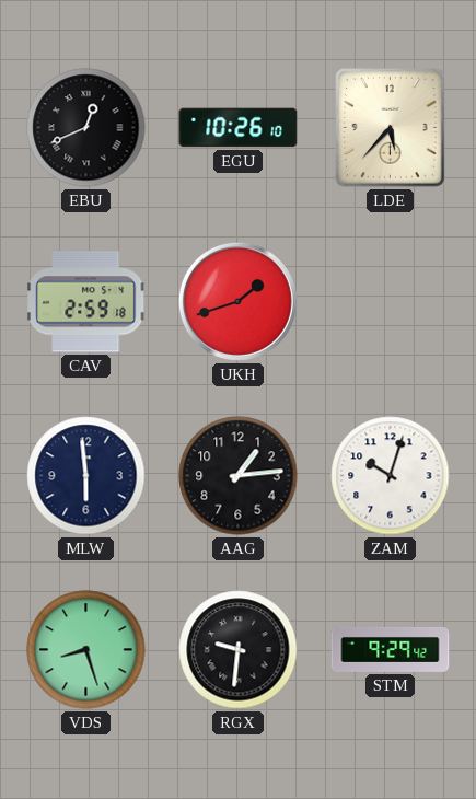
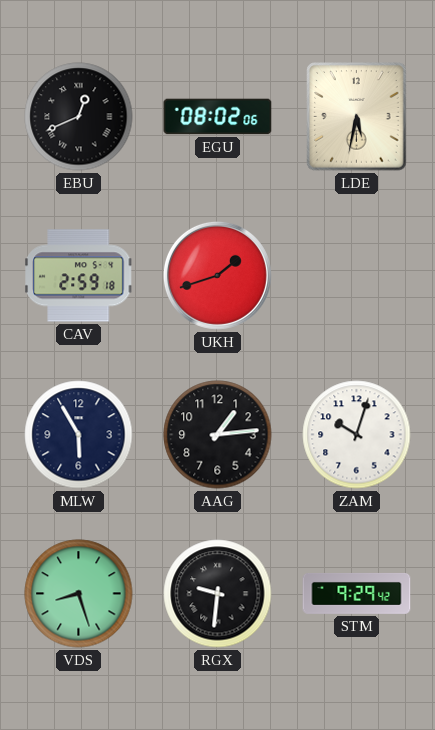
EGU: 10:26 -> 08:02
LDE: 5:37 -> 5:32
MLW: 5:59 -> 5:55
